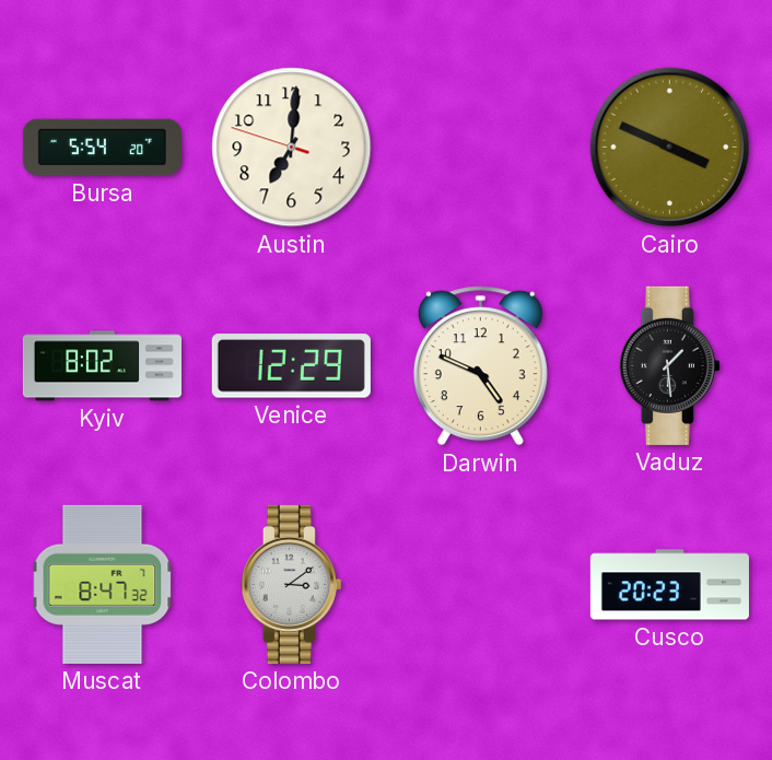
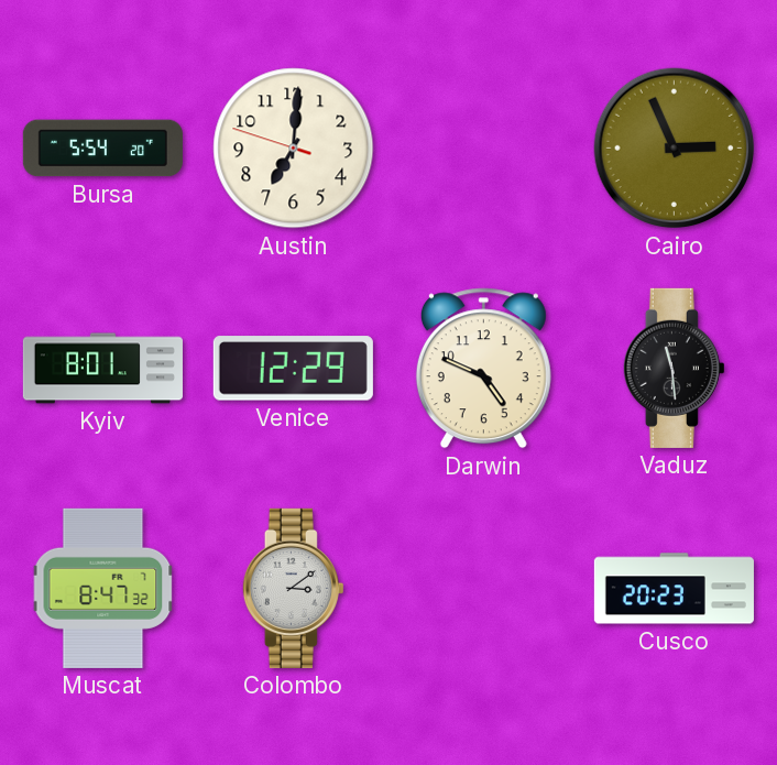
Cairo: 3:49 -> 2:56
Kyiv: 8:02 -> 8:01
Vaduz: 1:29 -> 11:29
